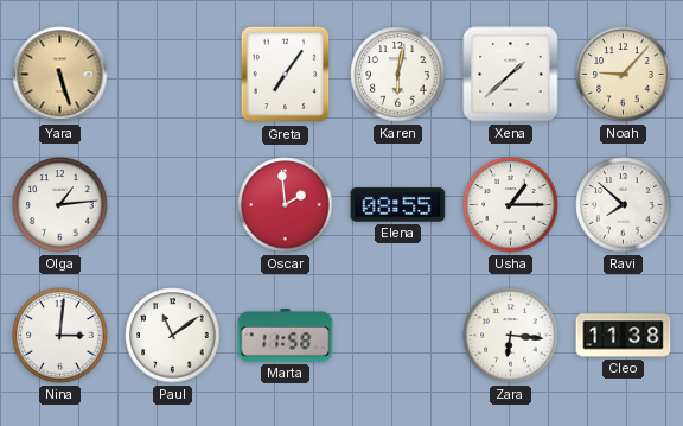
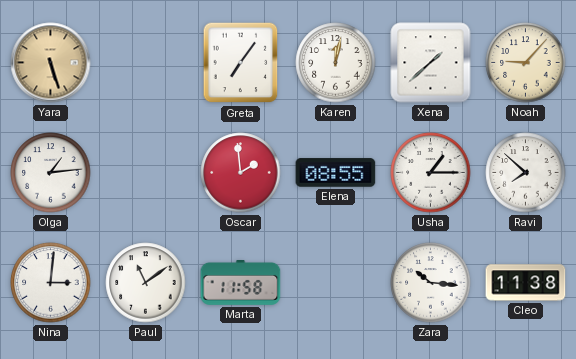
Karen: 6:02 -> 12:02
Zara: 6:16 -> 10:16
